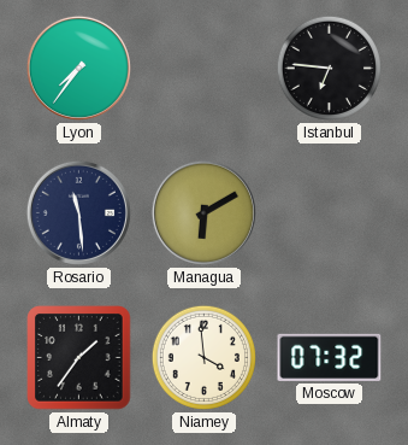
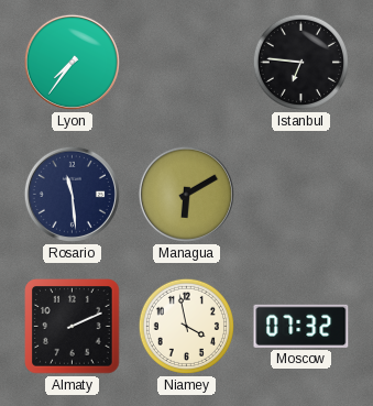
Almaty: 1:36 -> 2:11
Niamey: 3:59 -> 3:58
